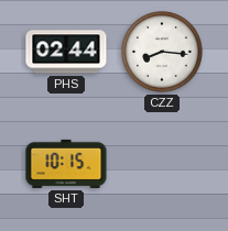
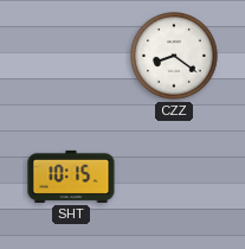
PHS: 02:44 -> none
CZZ: 8:16 -> 8:21
